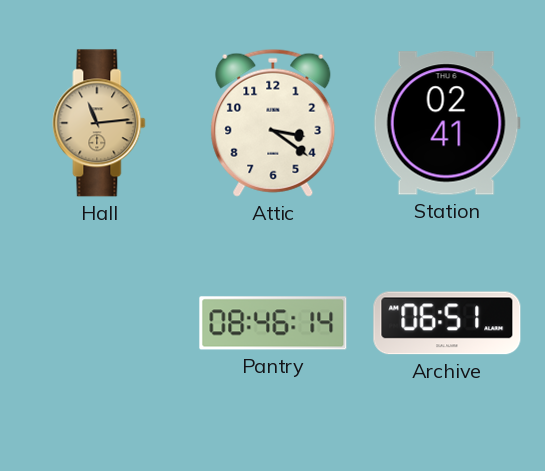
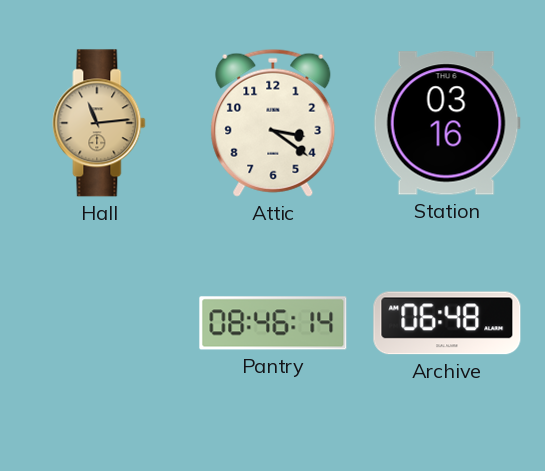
Station: 02:41 -> 03:16
Archive: 06:51 -> 06:48
